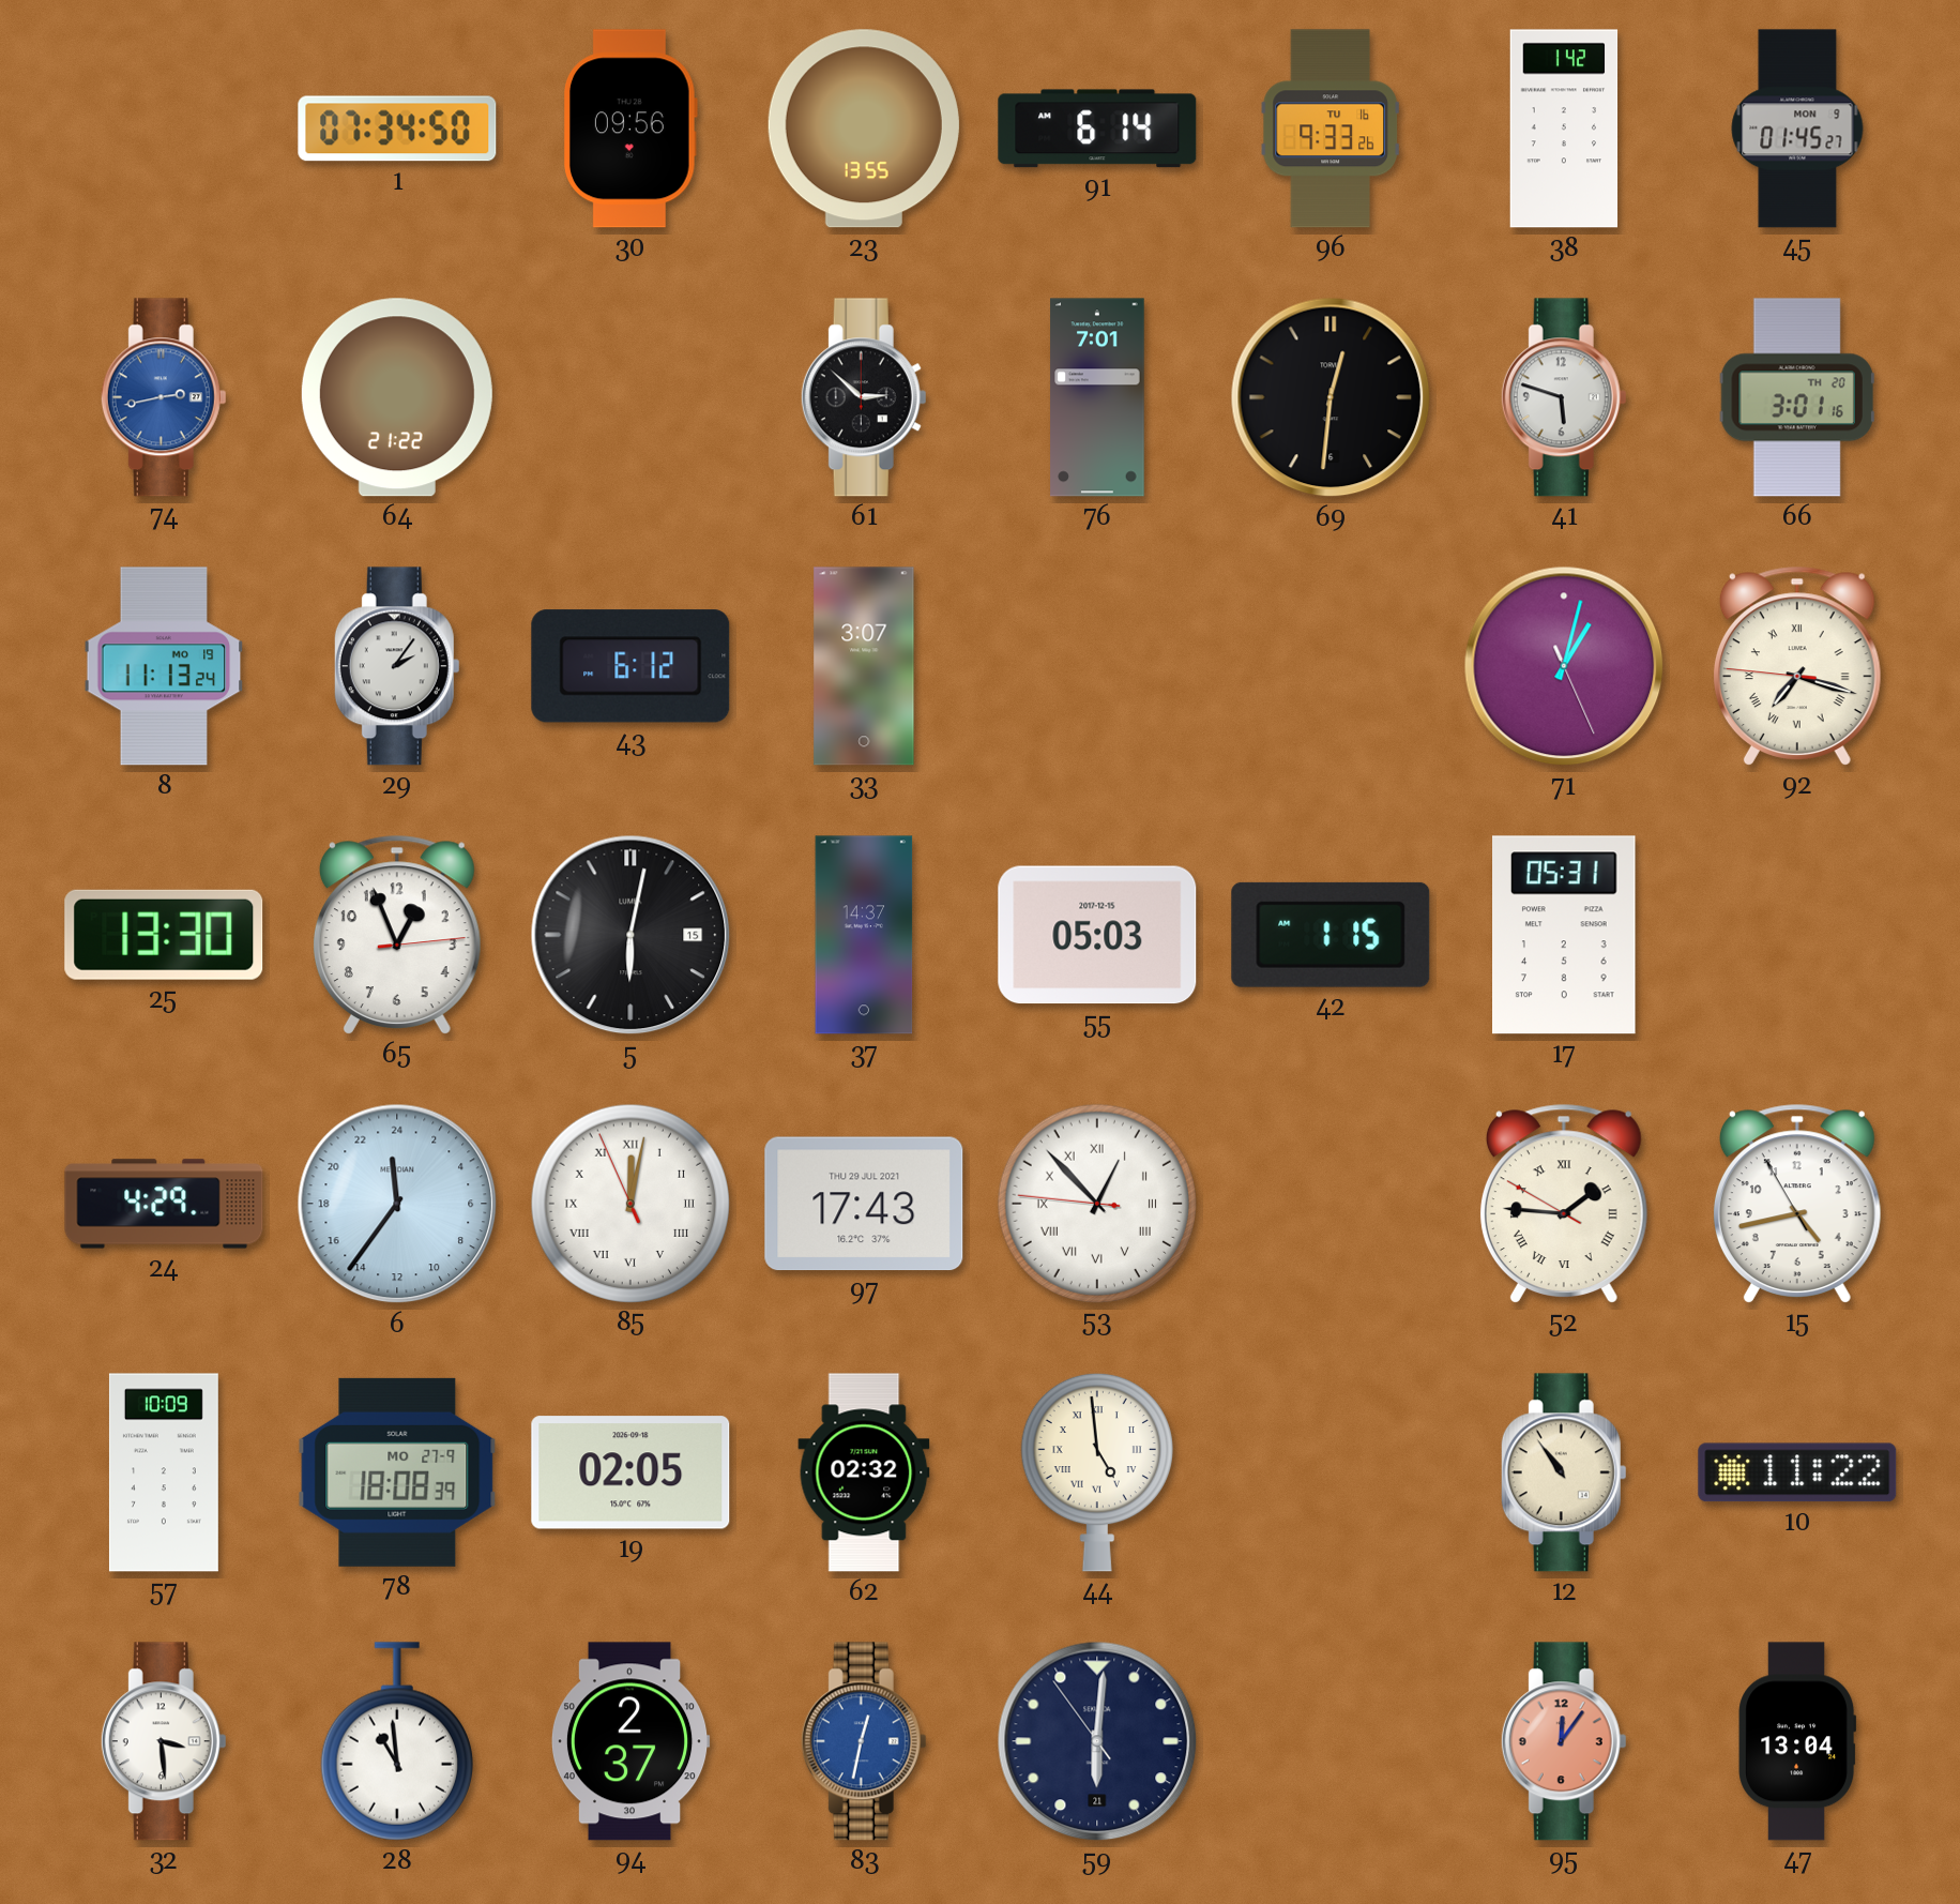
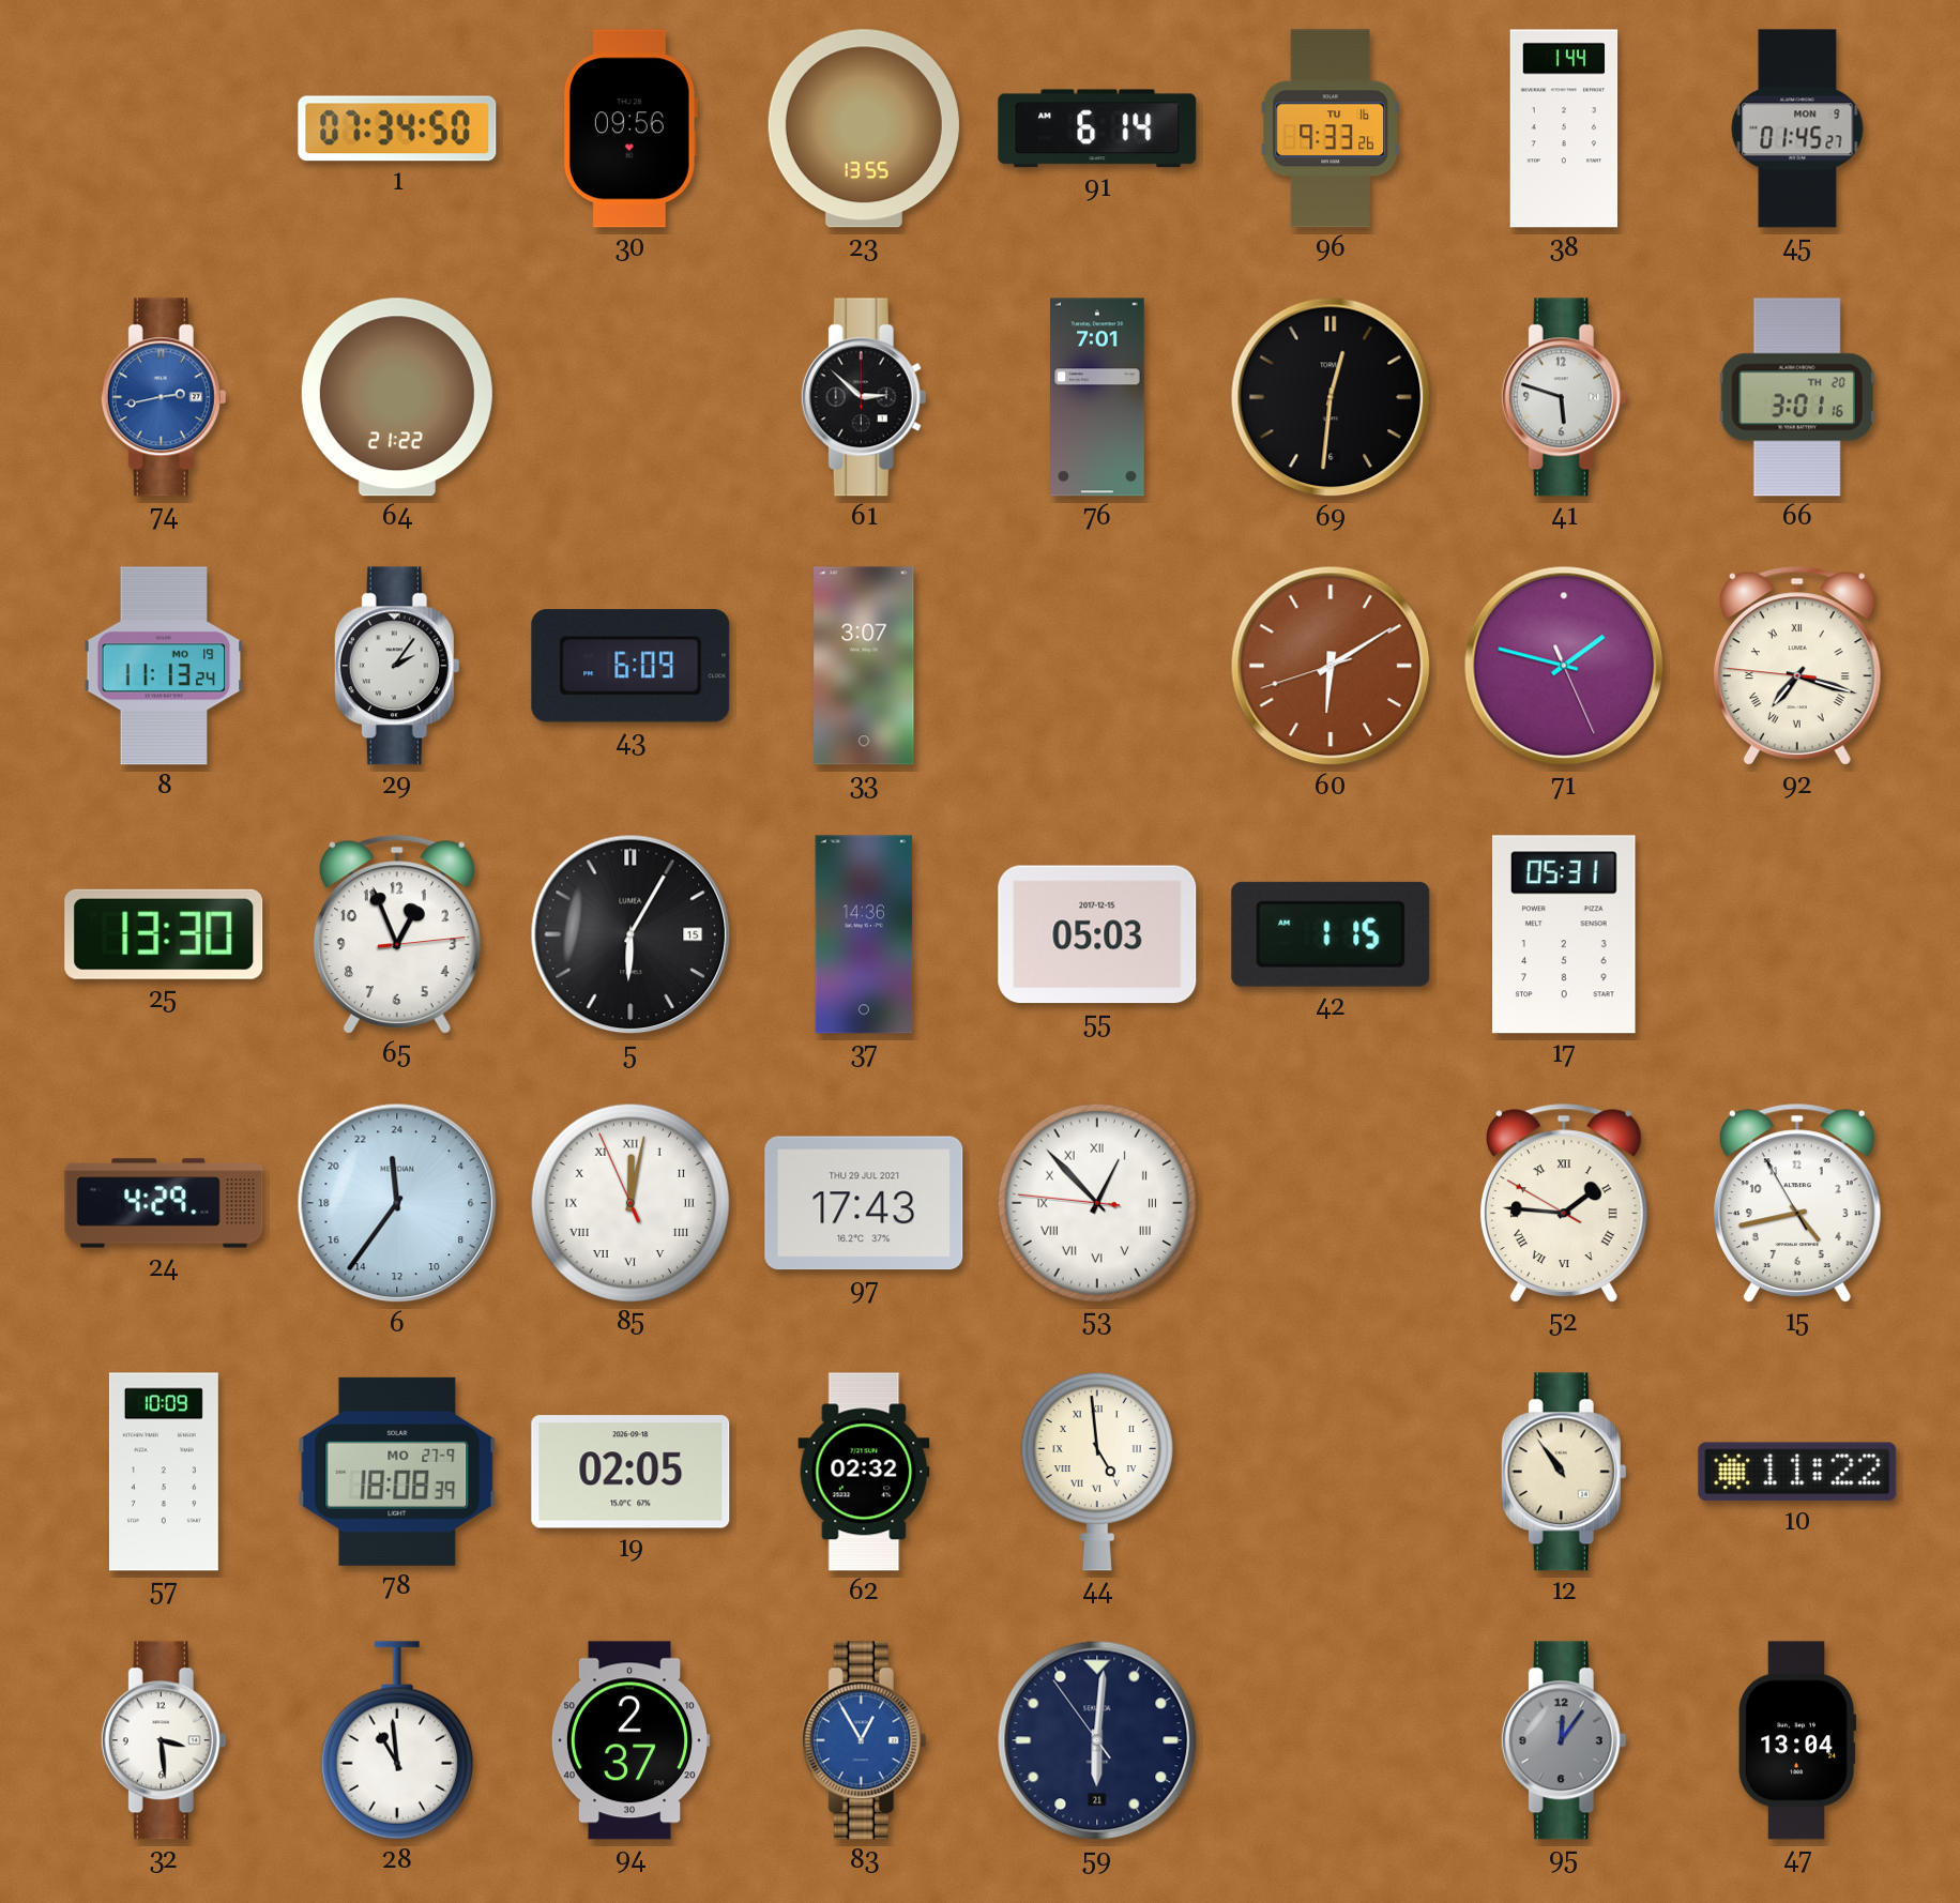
38: 1:42 -> 1:44
43: 6:12 -> 6:09
60: none -> 6:09
71: 1:02 -> 1:47
5: 6:02 -> 6:05
37: 14:37 -> 14:36
83: 12:32 -> 12:55
95 dial: salmon -> grey
